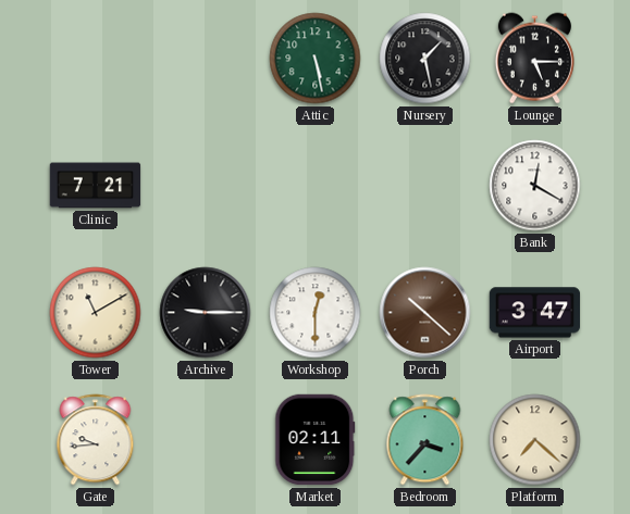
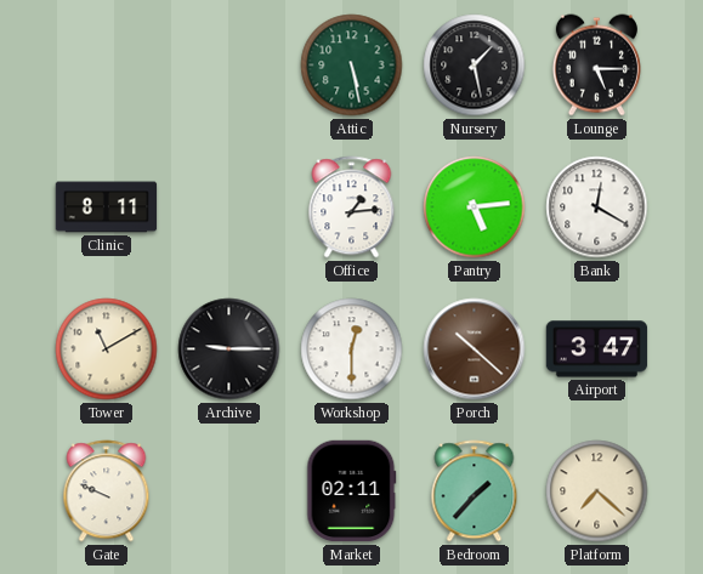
Clinic: 7:21 -> 8:11
Office: none -> 1:14
Pantry: none -> 5:14
Gate: 9:44 -> 9:49
Bedroom: 3:37 -> 1:37
